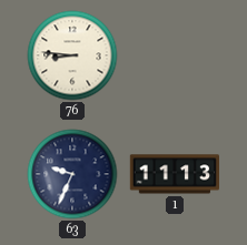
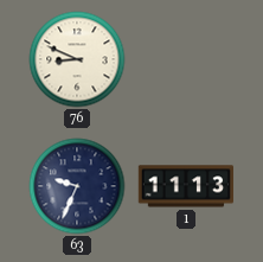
76: 8:46 -> 8:49
